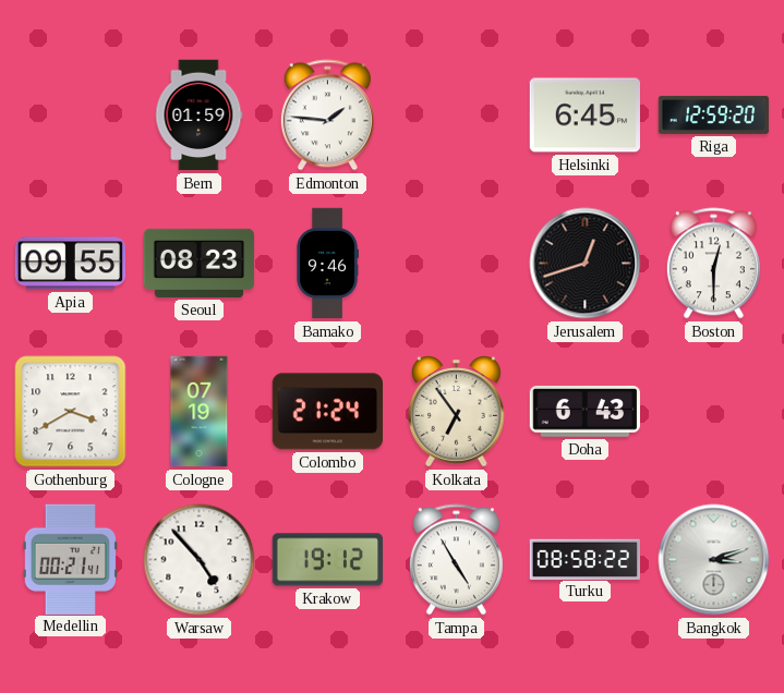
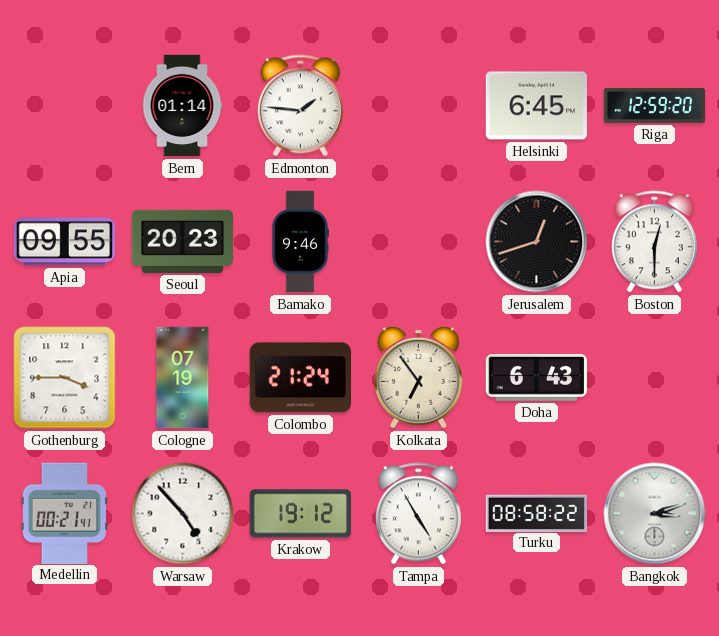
Bern: 01:59 -> 01:14
Seoul: 08:23 -> 20:23
Gothenburg: 3:40 -> 3:45
